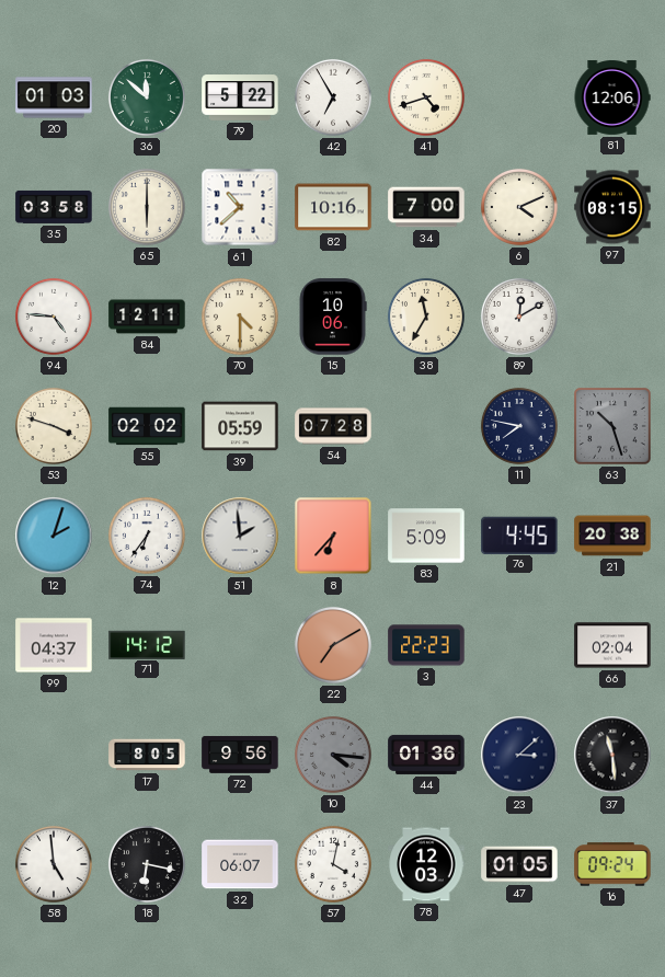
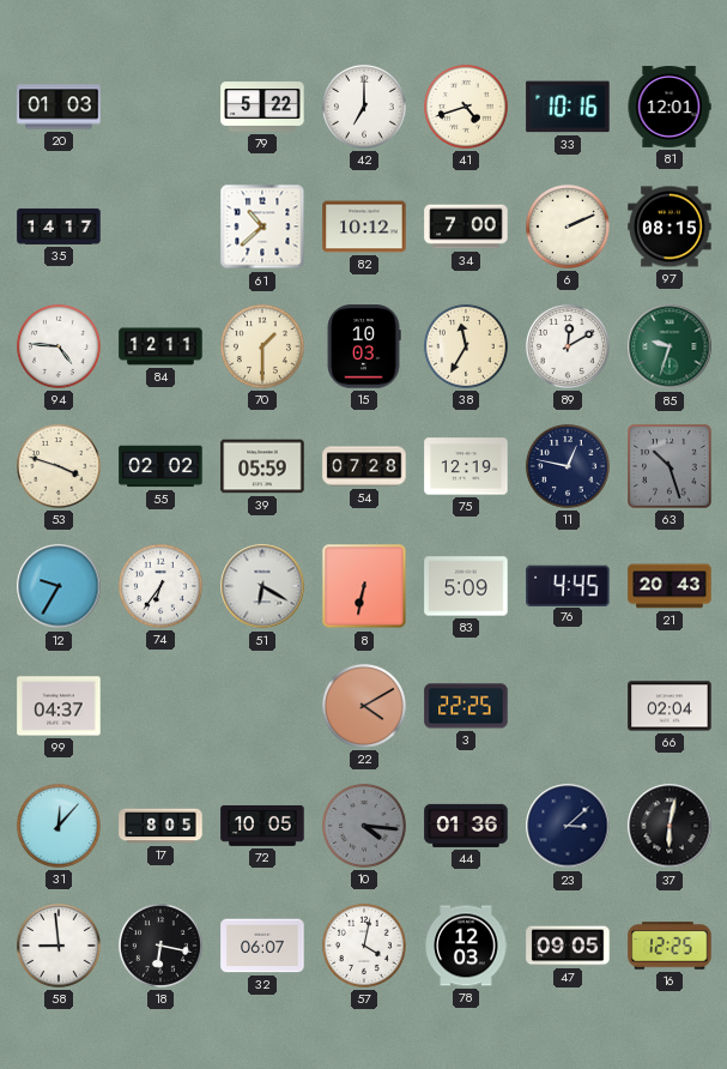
36: 11:52 -> none
42: 6:55 -> 7:00
33: none -> 10:16
81: 12:06 -> 12:01
35: 03:58 -> 14:17
65: 6:00 -> none
82: 10:16 -> 10:12
6: 4:11 -> 2:11
70: 4:30 -> 1:30
15: 10:06 -> 10:03
85: none -> 9:33
75: none -> 12:19
11: 7:47 -> 12:47
12: 2:03 -> 9:35
51: 1:59 -> 6:20
8: 6:37 -> 6:32
21: 20:38 -> 20:43
71: 14:12 -> none
22: 7:10 -> 4:10
3: 22:23 -> 22:25
31: none -> 12:07
72: 9:56 -> 10:05
37: 11:29 -> 6:02
58: 4:59 -> 8:59
47: 01:05 -> 09:05
16: 09:24 -> 12:25
